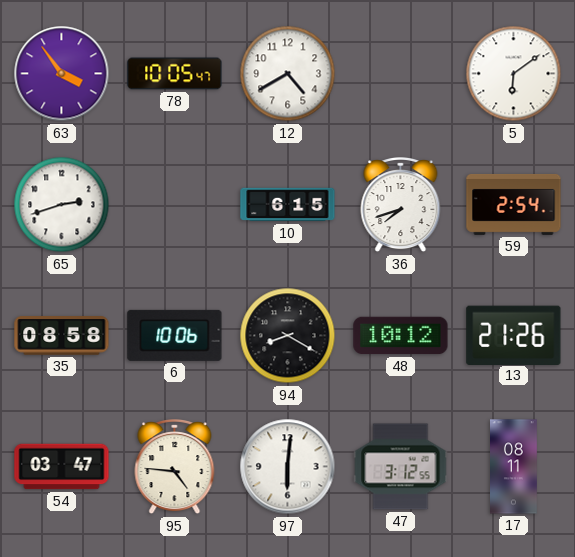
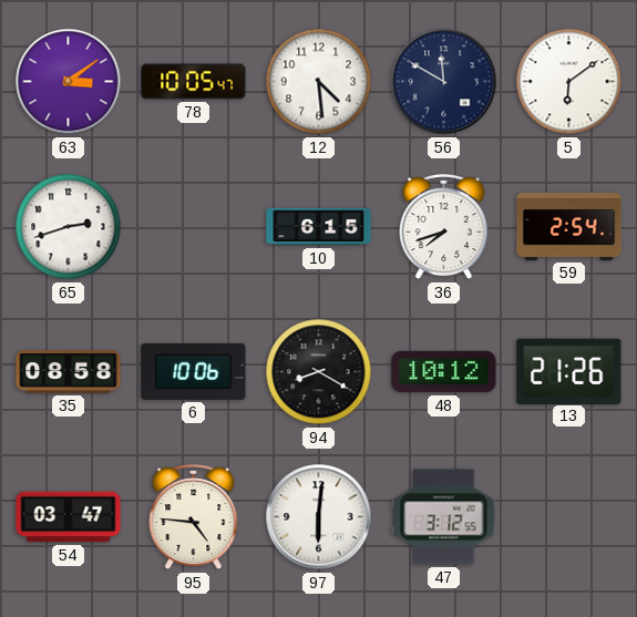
63: 3:54 -> 3:09
12: 4:40 -> 4:29
56: none -> 11:50
17: 08:11 -> none
